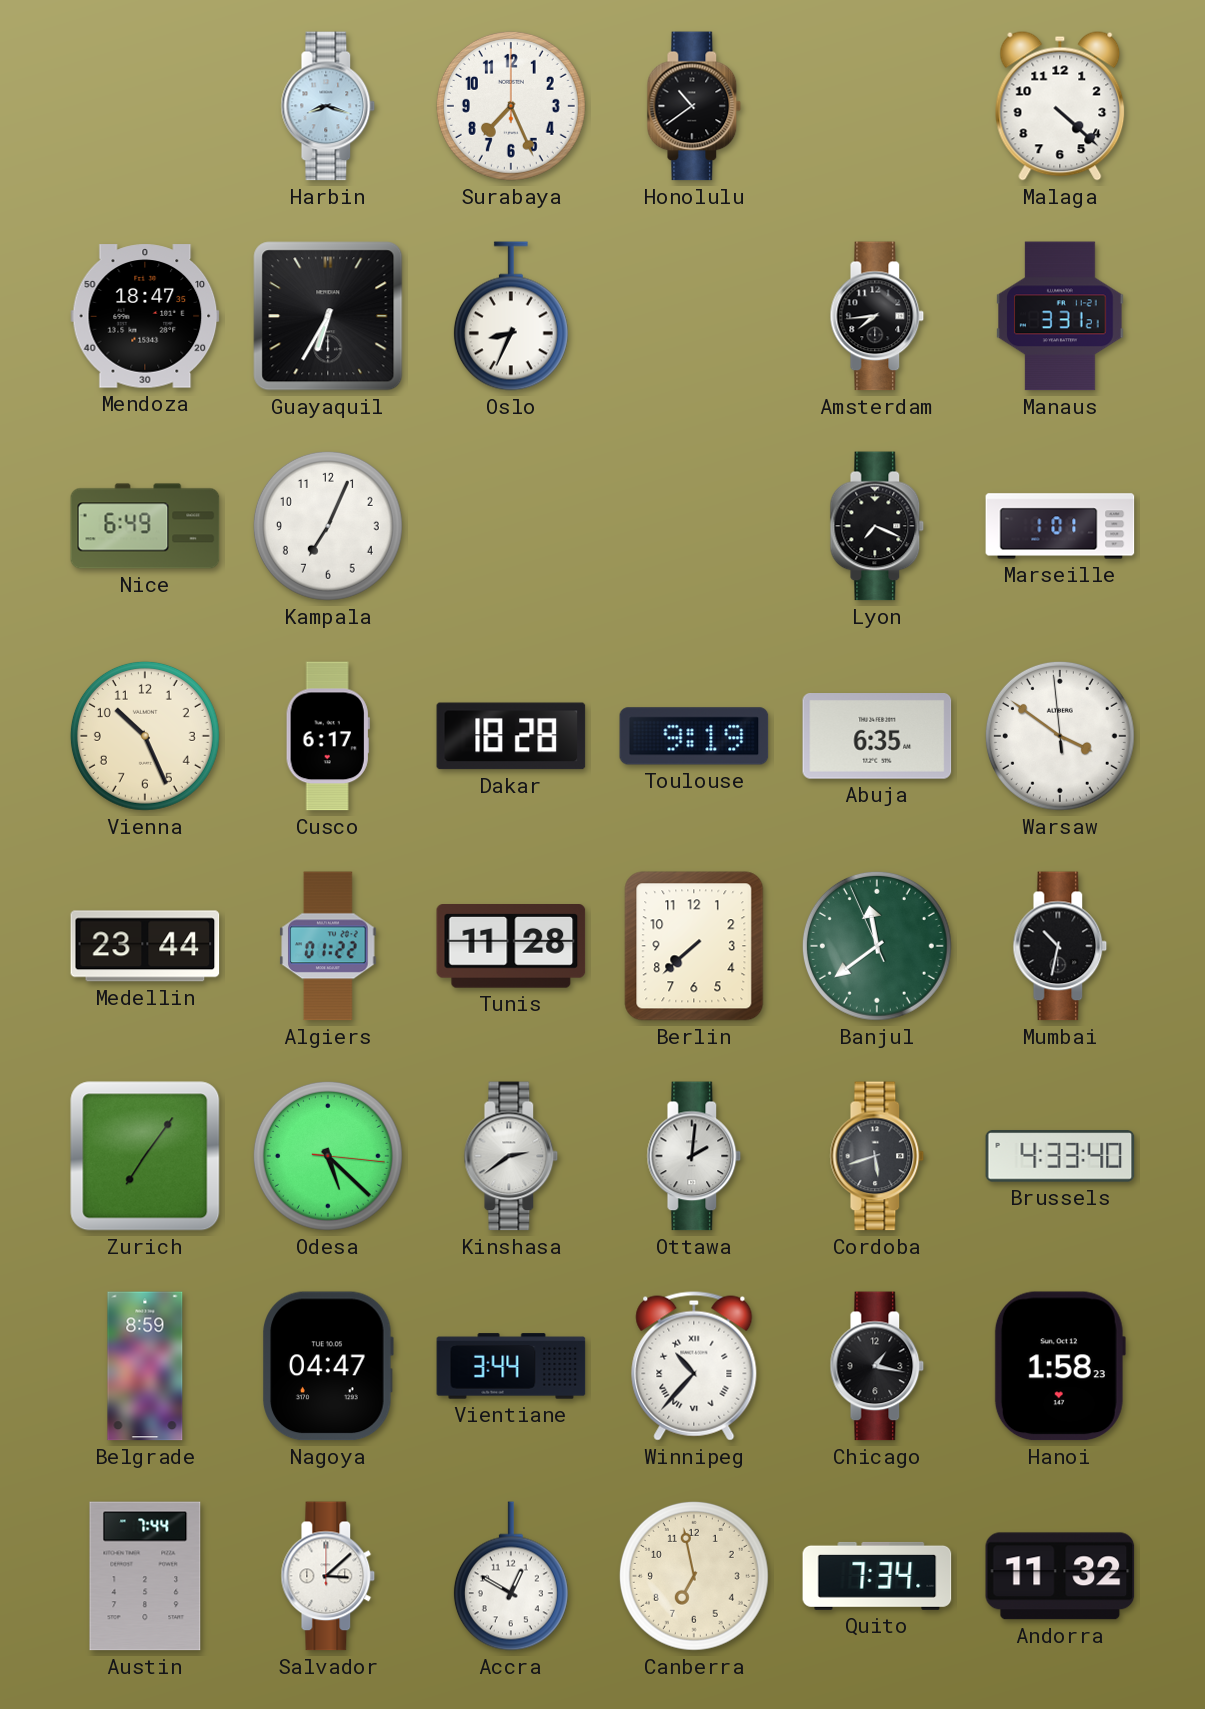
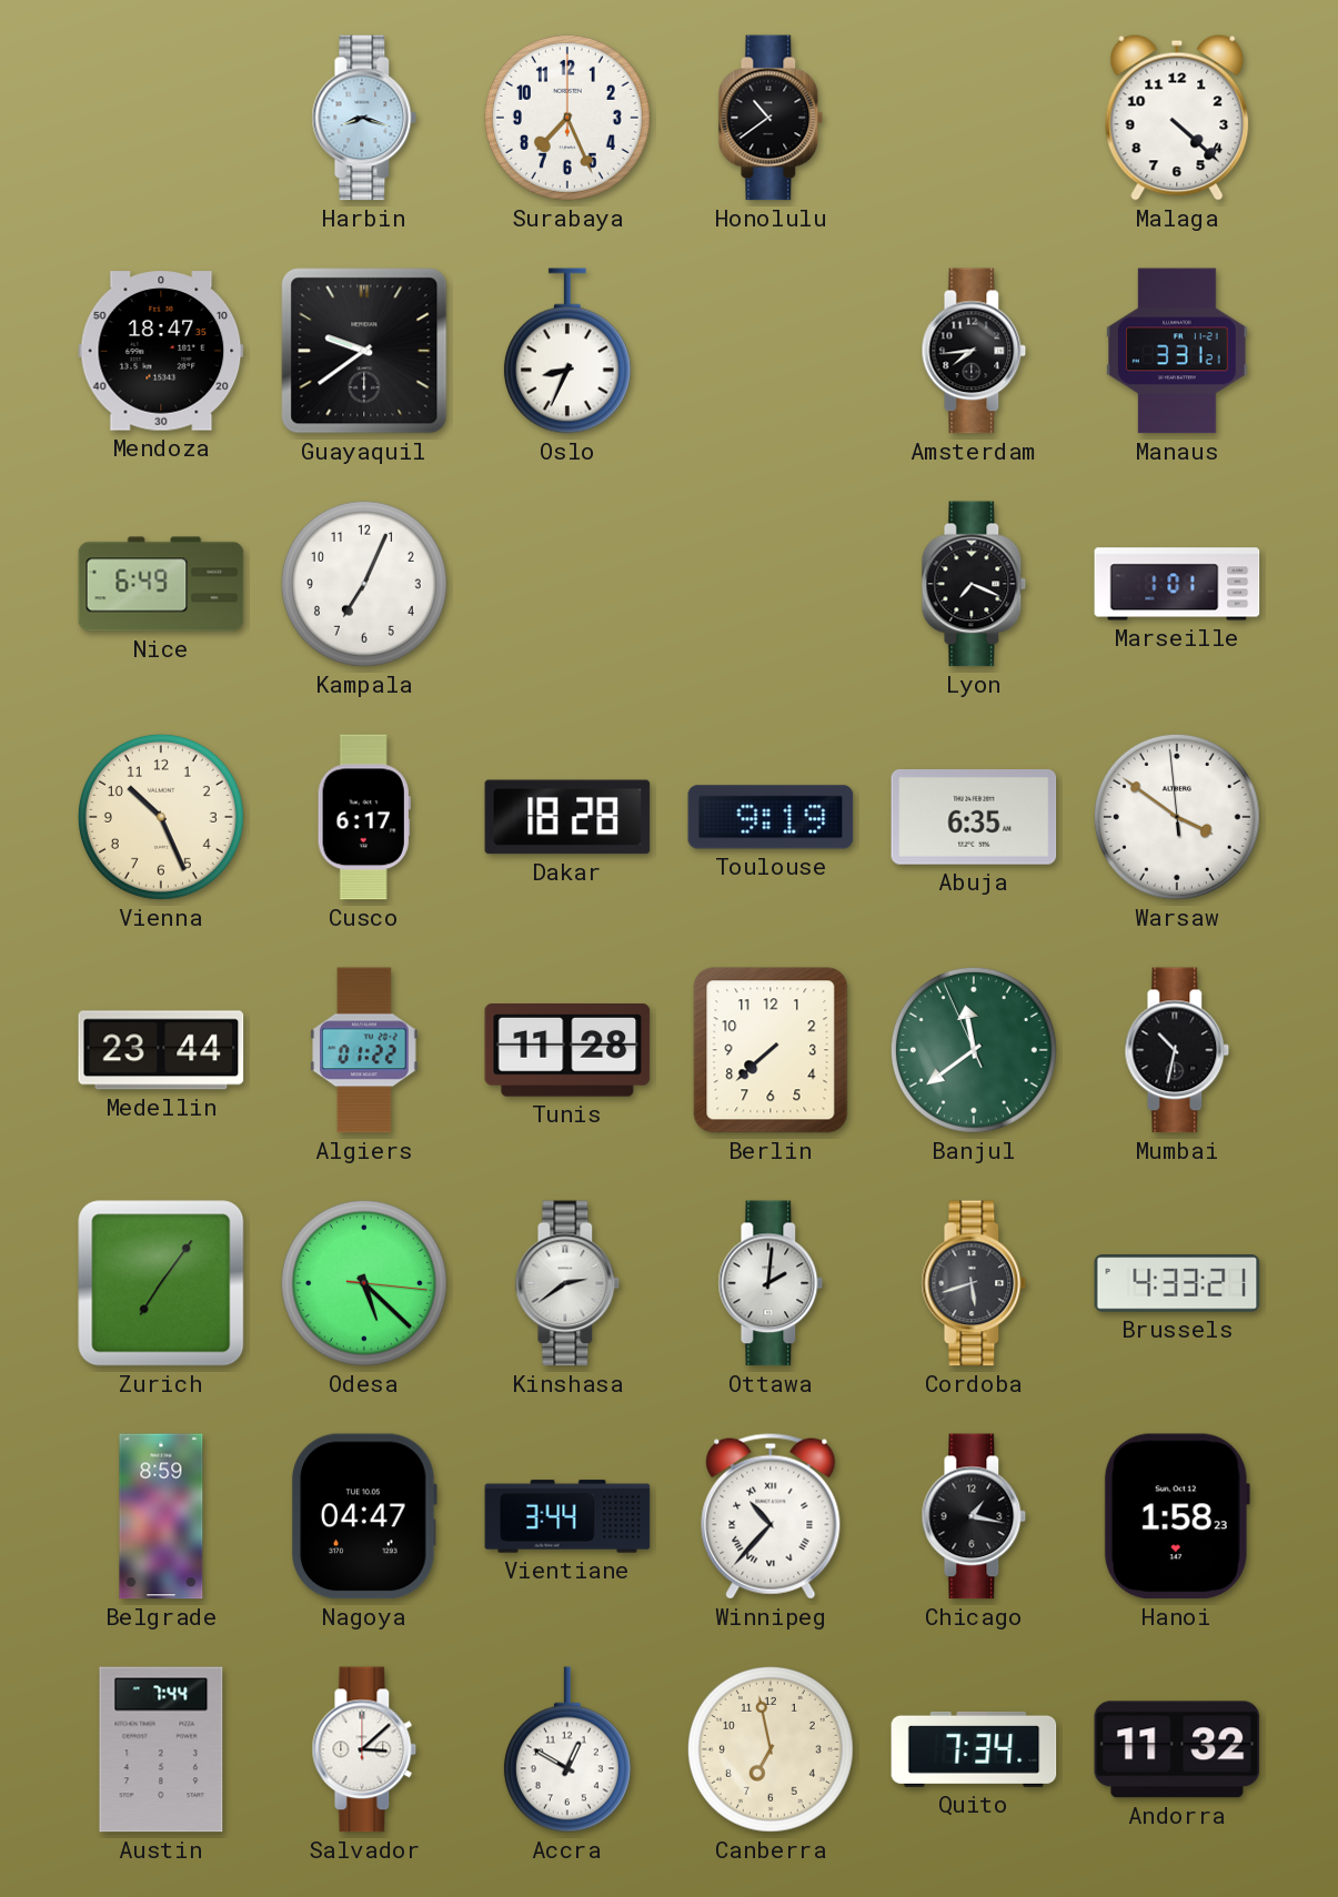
Guayaquil: 6:35 -> 9:39
Brussels: 4:33:40 -> 4:33:21
